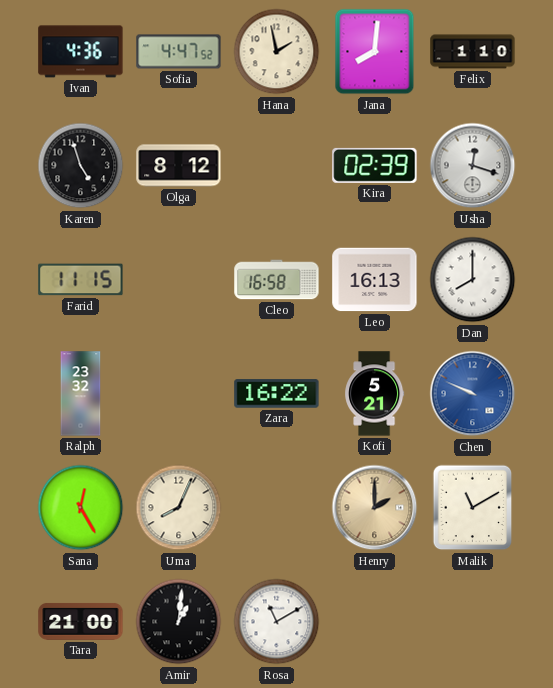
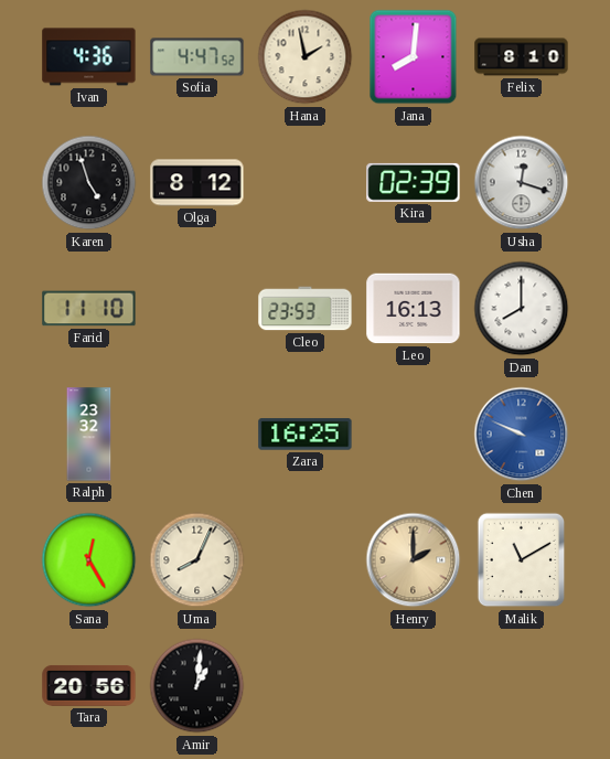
Felix: 1:10 -> 8:10
Farid: 11:15 -> 11:10
Cleo: 16:58 -> 23:53
Zara: 16:22 -> 16:25
Kofi: 5:21 -> none
Tara: 21:00 -> 20:56
Rosa: 11:10 -> none
